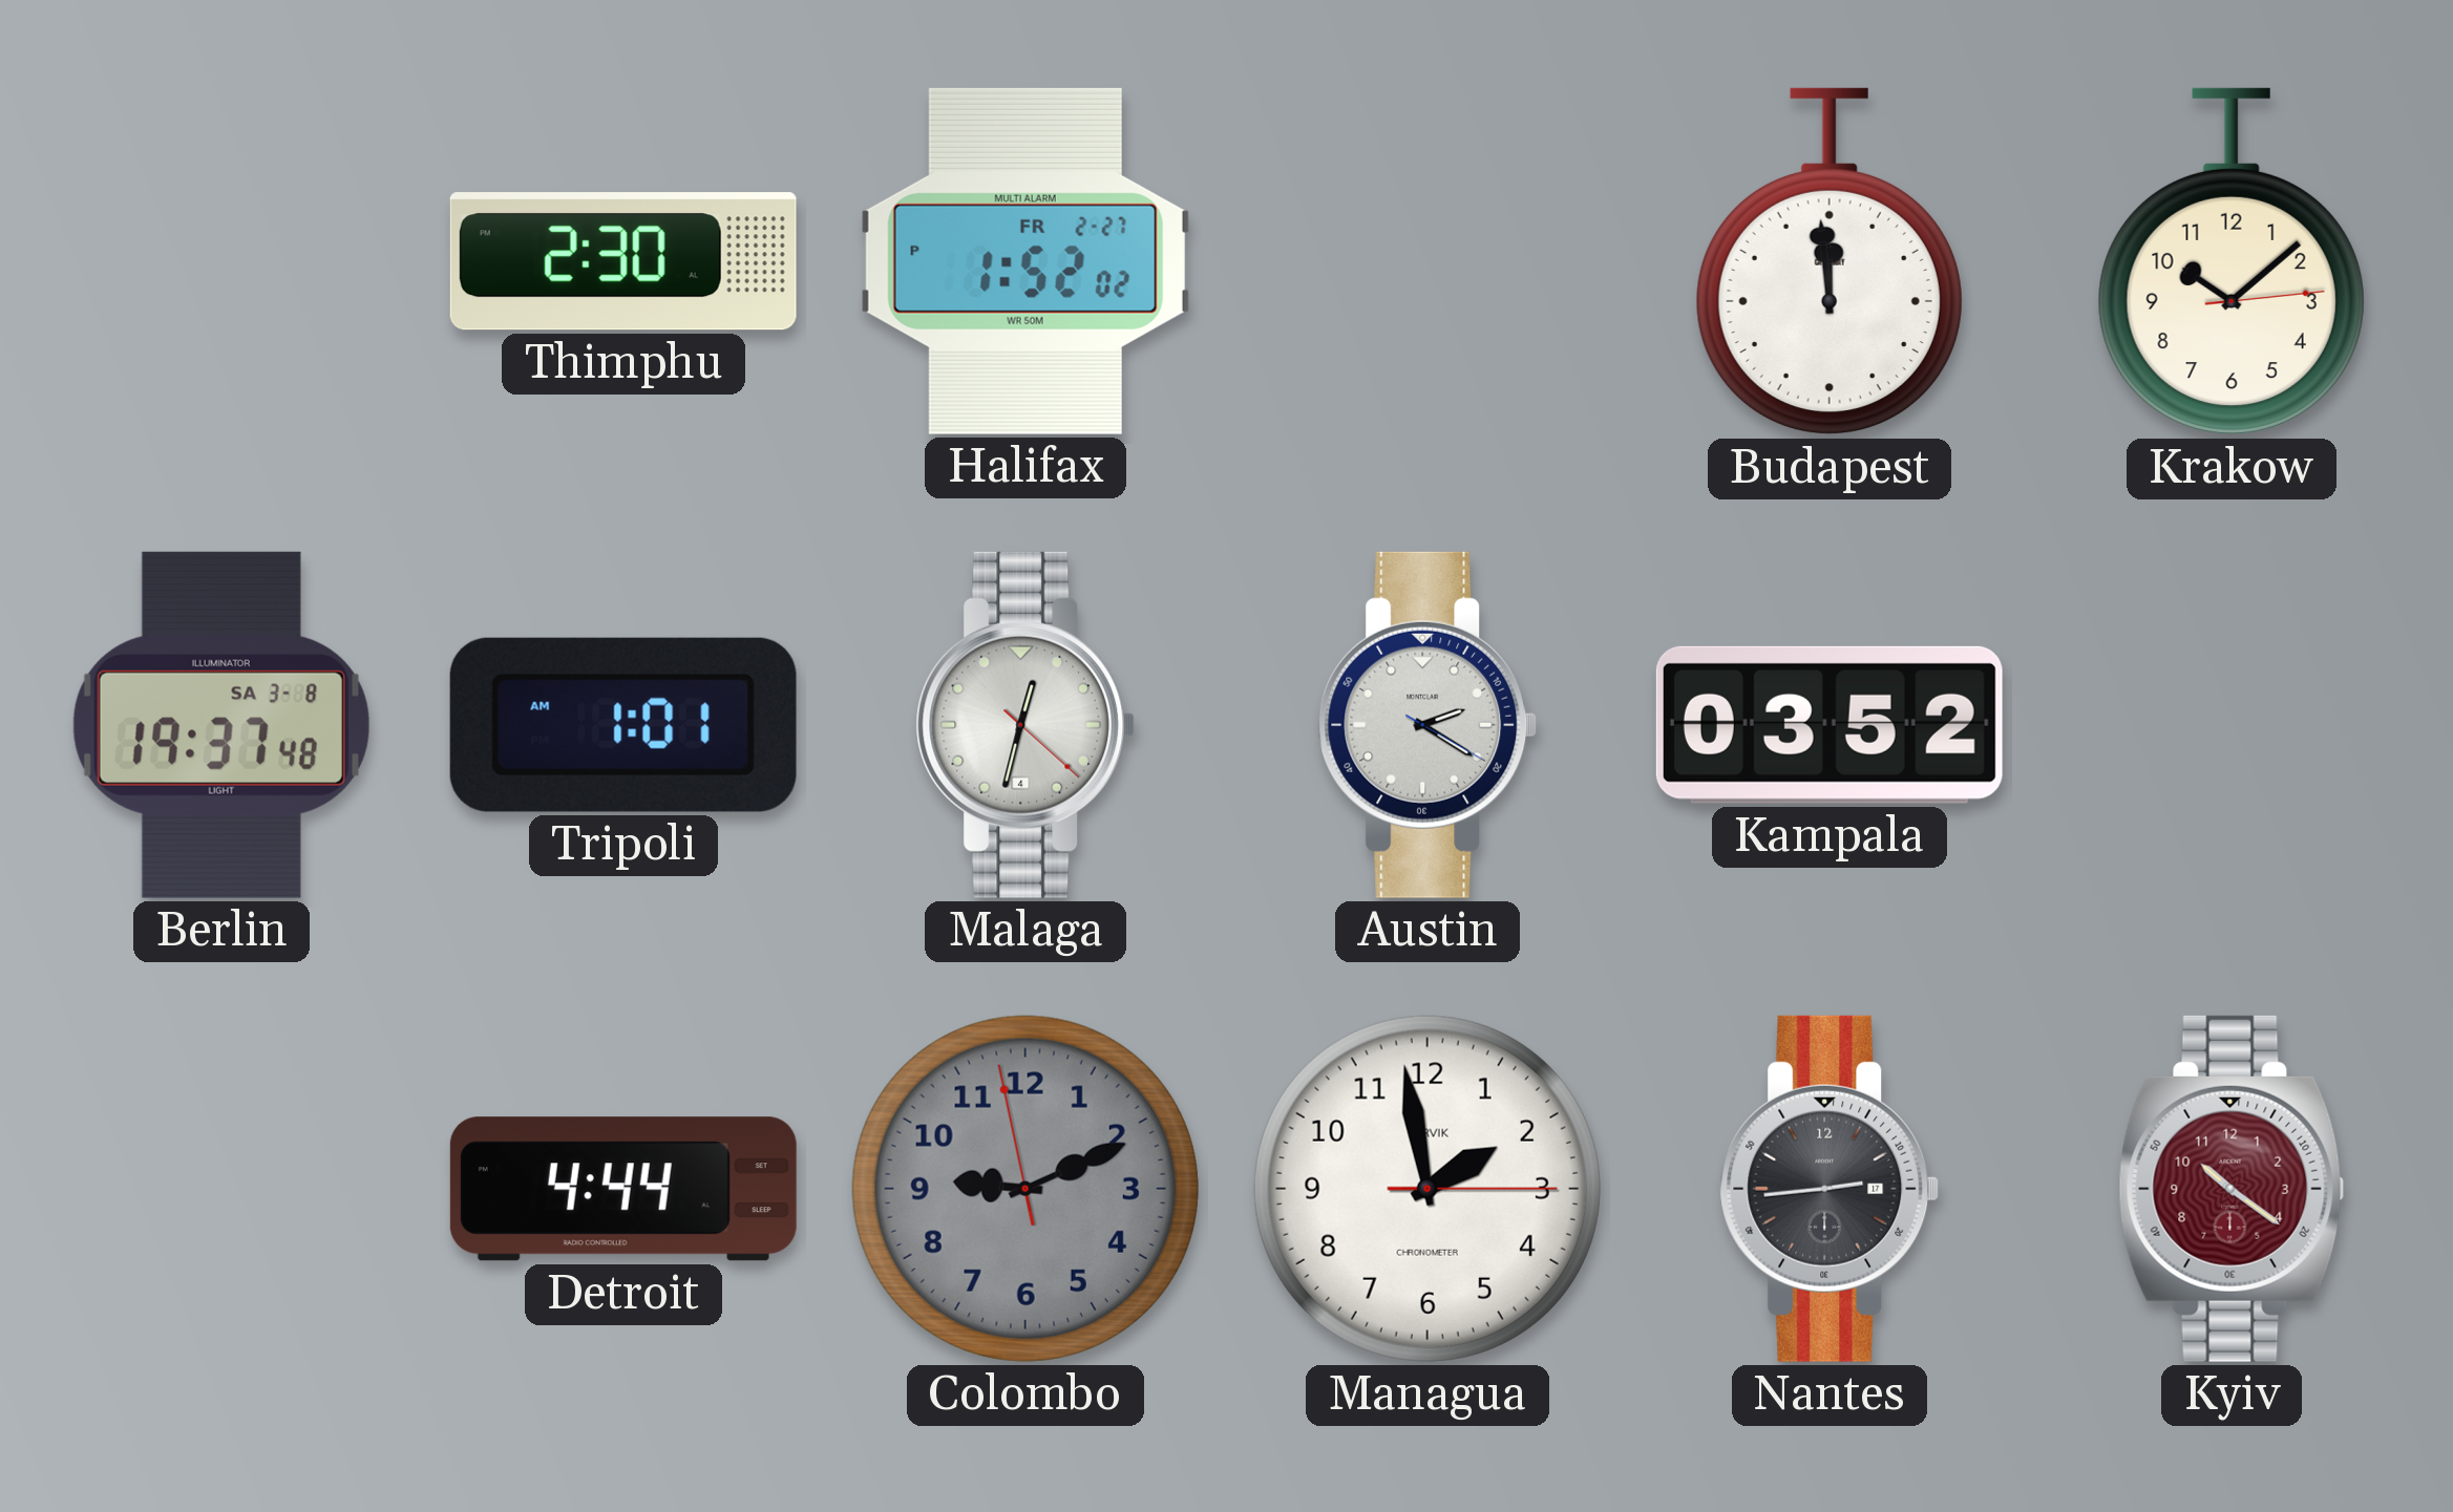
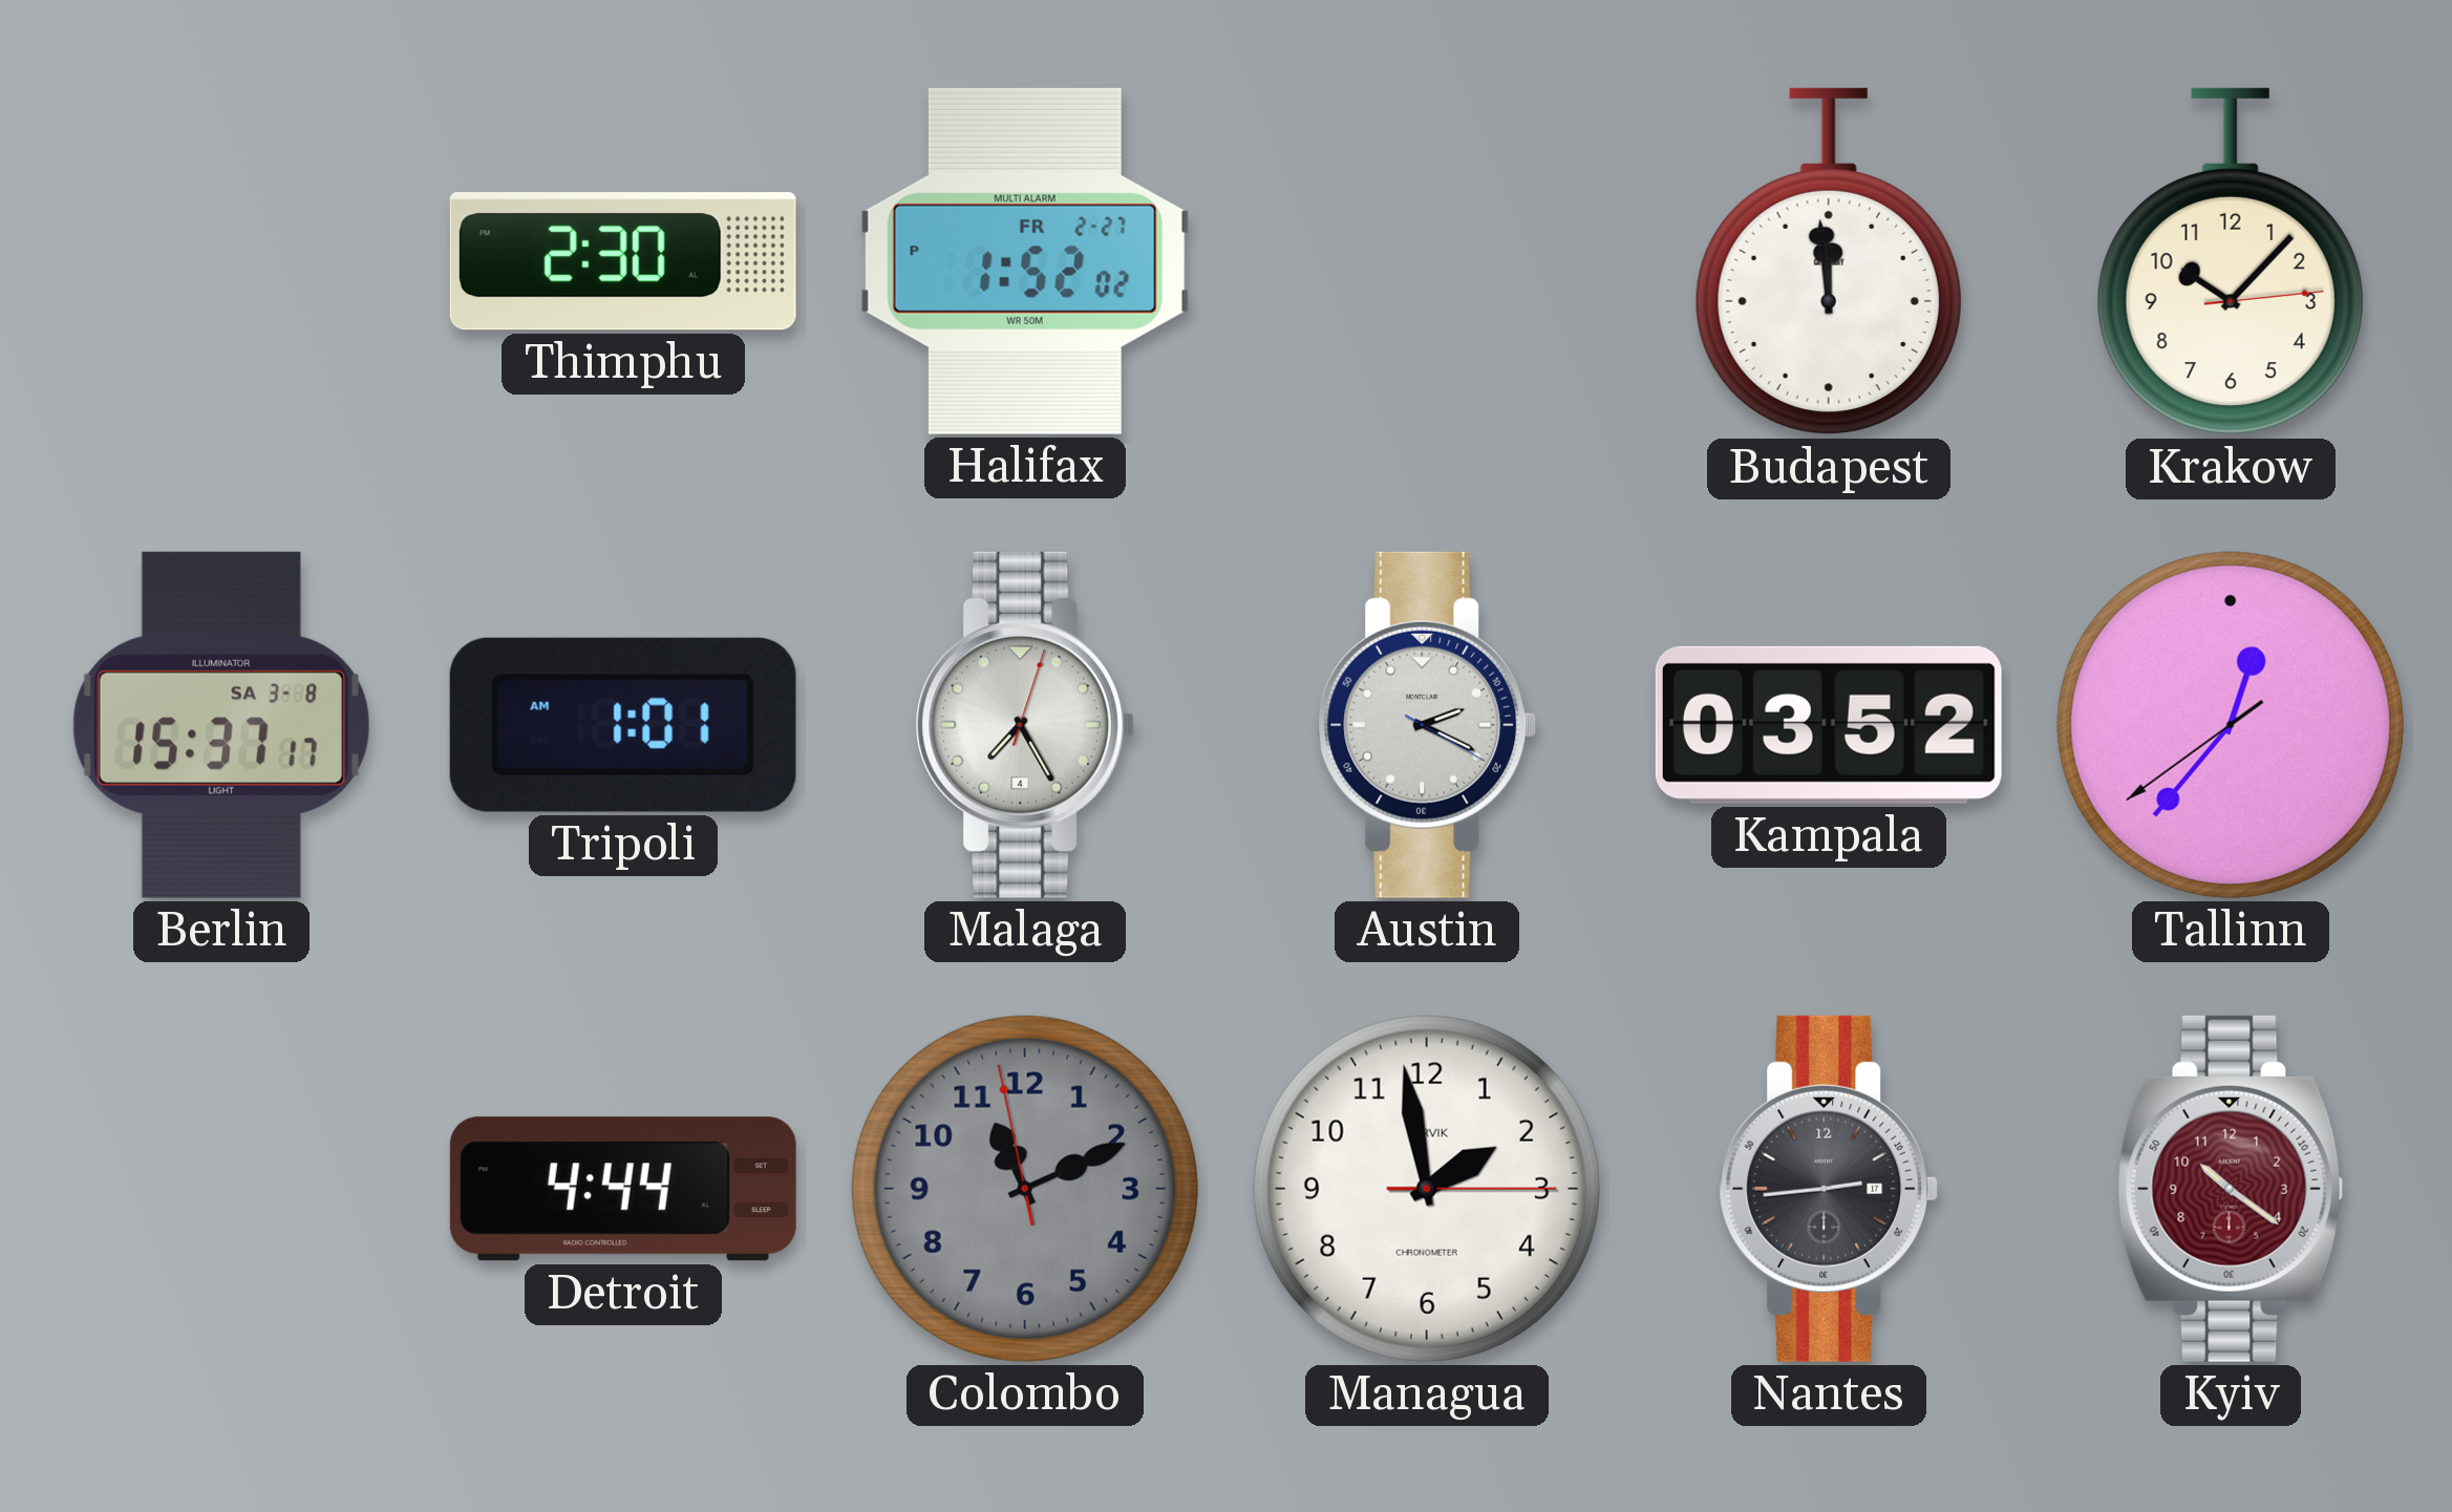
Krakow: 10:08 -> 10:07
Berlin: 19:37 -> 15:37
Malaga: 12:32 -> 7:25
Austin: 2:20 -> 2:19
Tallinn: none -> 12:36
Colombo: 9:10 -> 11:10
